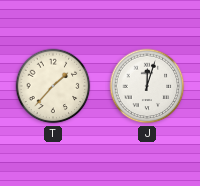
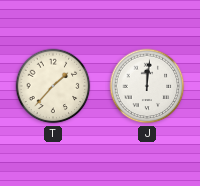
J: 12:03 -> 12:01
